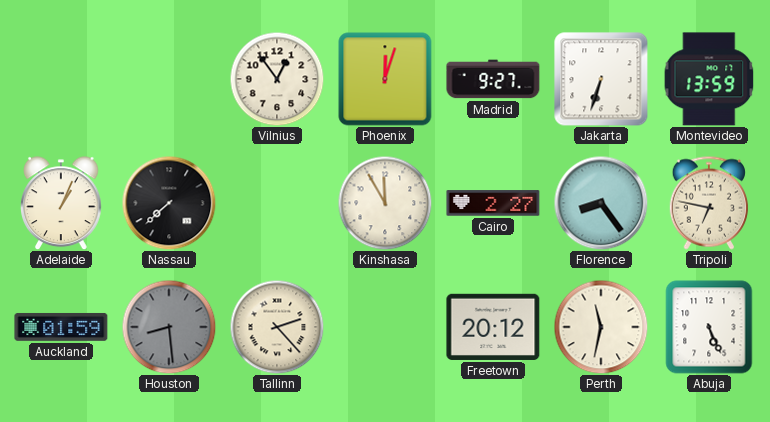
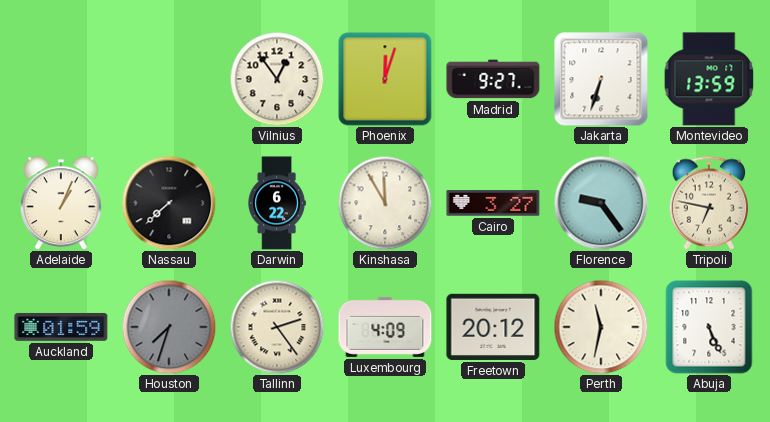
Darwin: none -> 6:22
Cairo: 2:27 -> 3:27
Florence: 8:24 -> 9:24
Houston: 8:29 -> 7:33
Tallinn: 2:23 -> 2:24
Luxembourg: none -> 4:09
